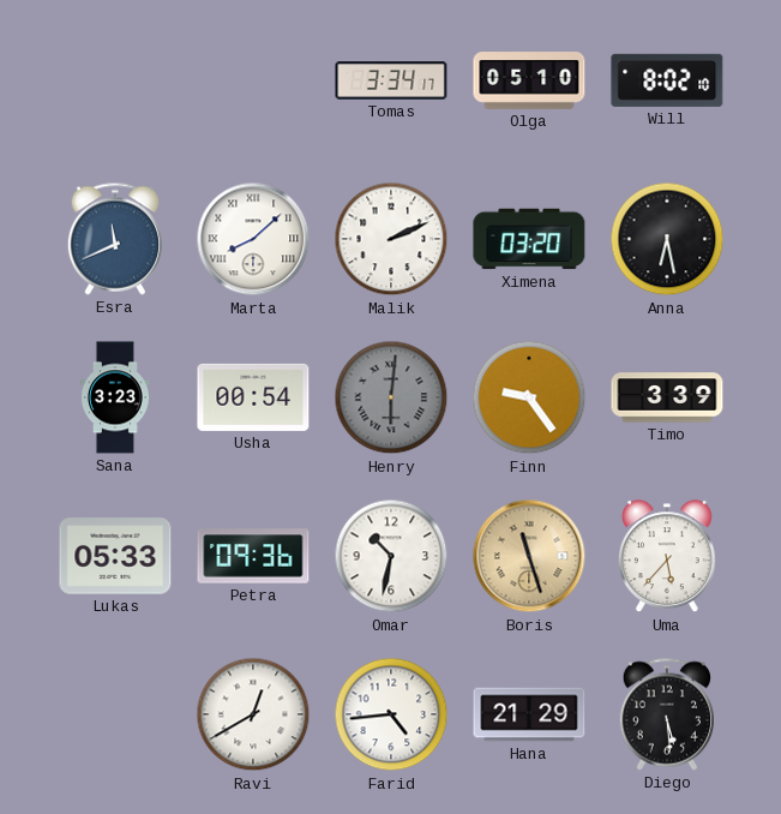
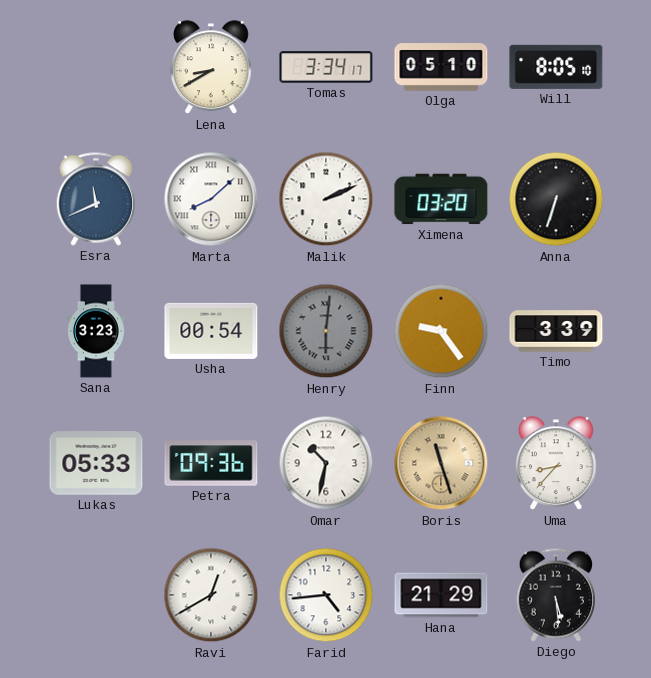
Lena: none -> 8:40
Will: 8:02 -> 8:05
Anna: 6:28 -> 6:33
Uma: 5:37 -> 8:37
